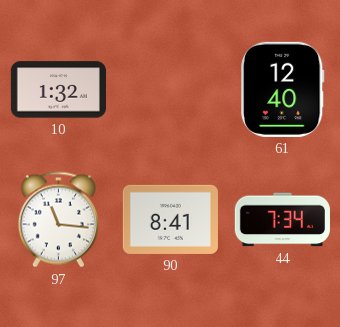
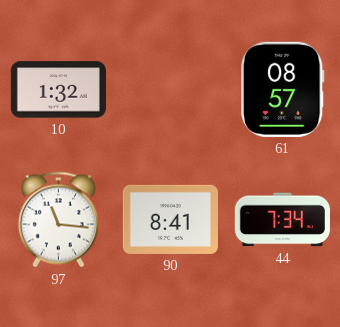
61: 12:40 -> 08:57
